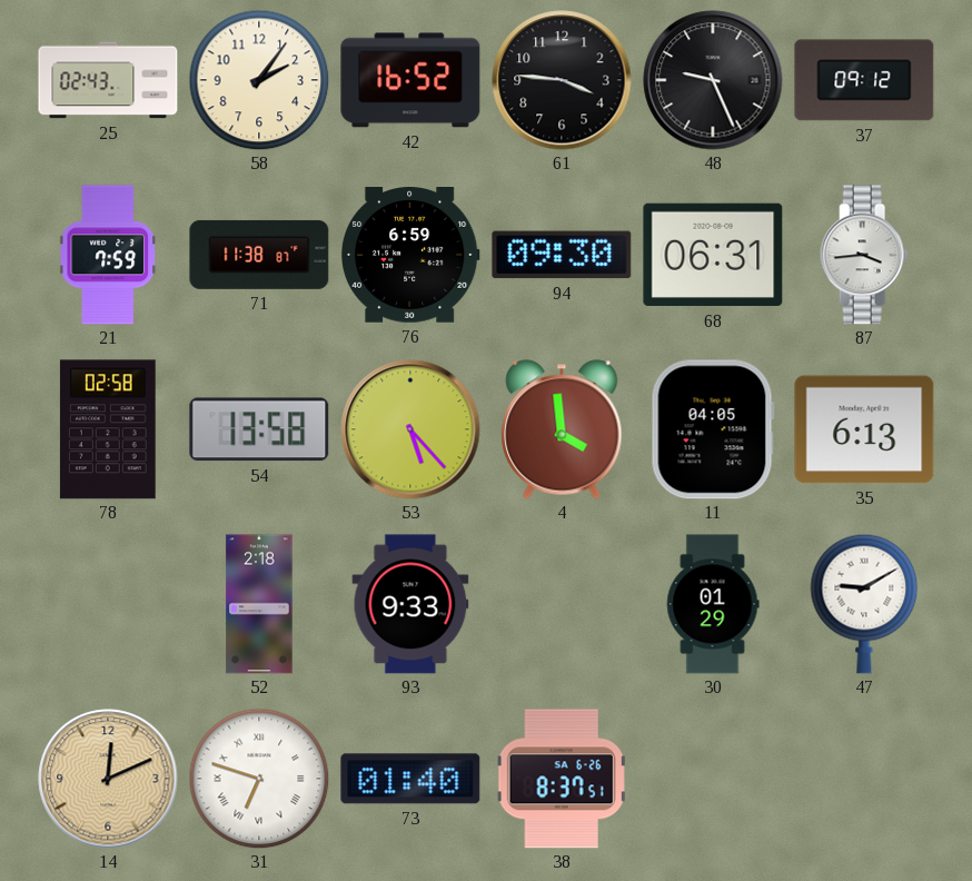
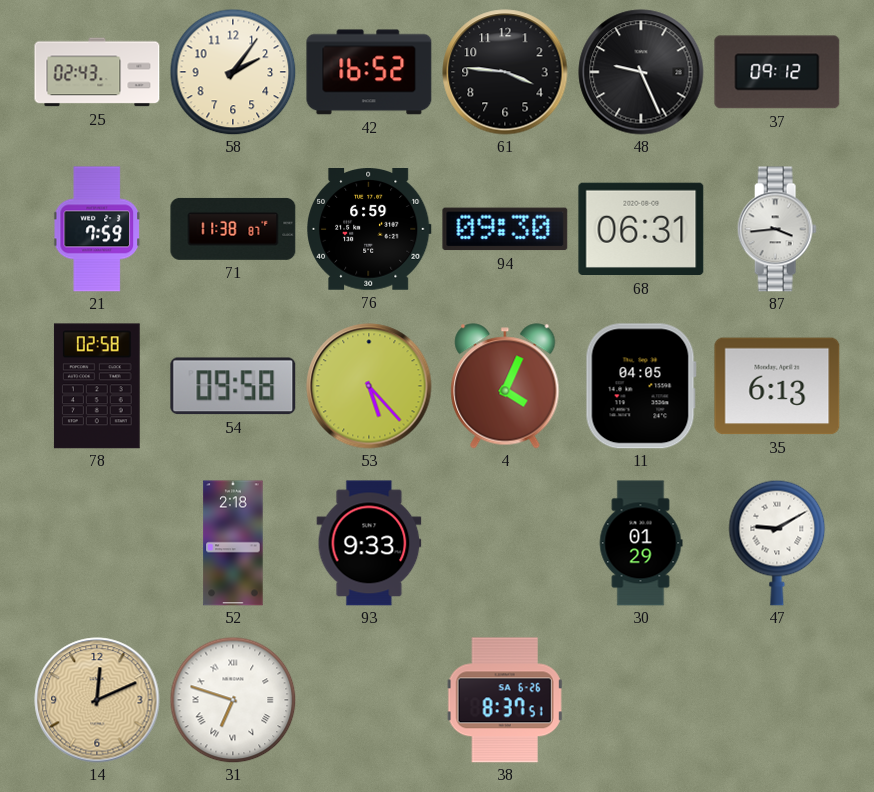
54: 13:58 -> 09:58
4: 3:59 -> 4:04
73: 01:40 -> none
